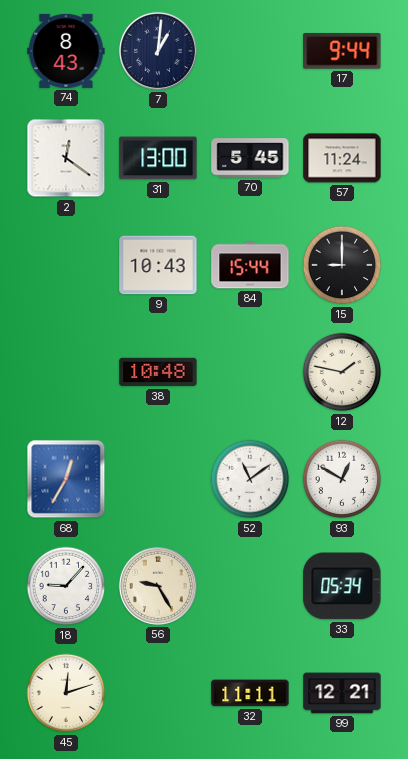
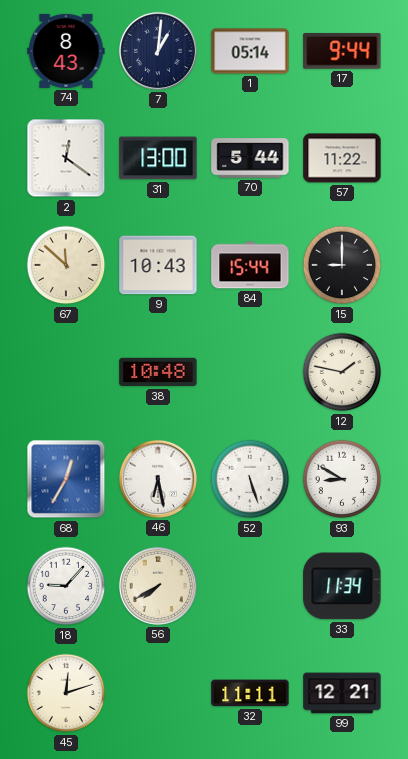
1: none -> 05:14
70: 5:45 -> 5:44
57: 11:24 -> 11:22
67: none -> 11:52
46: none -> 6:28
52: 11:09 -> 5:27
93: 12:50 -> 8:50
56: 9:25 -> 7:40
33: 05:34 -> 11:34
